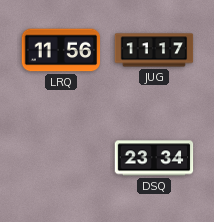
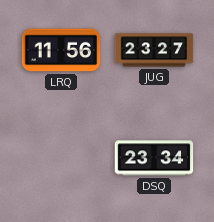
JUG: 11:17 -> 23:27
